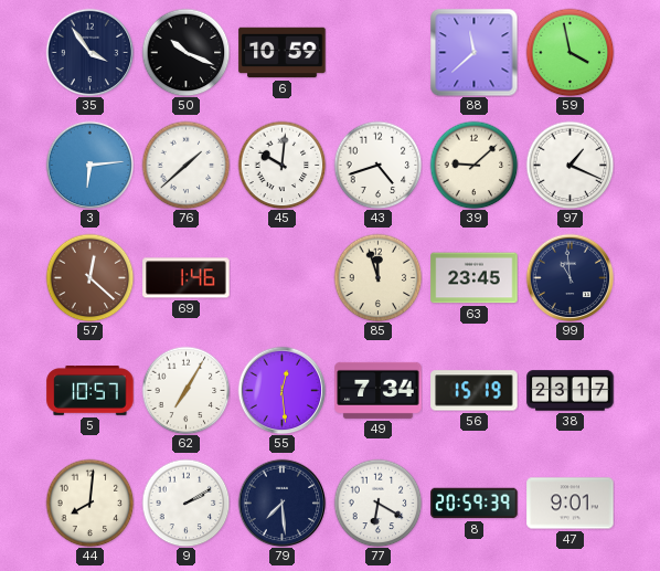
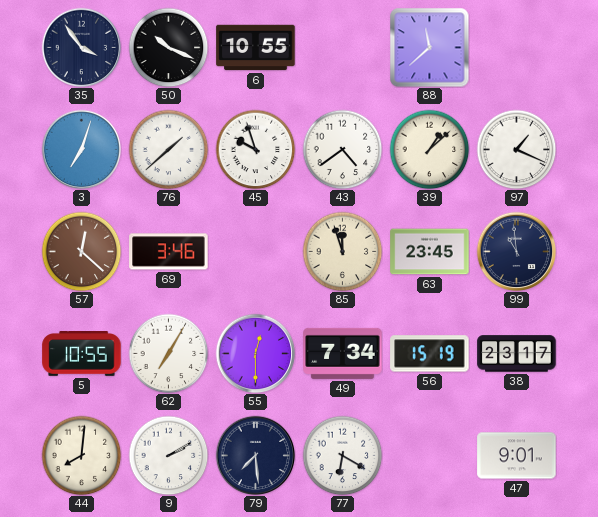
6: 10:59 -> 10:55
59: 3:58 -> none
3: 6:14 -> 7:03
45: 10:01 -> 9:57
43: 4:42 -> 4:39
39: 9:08 -> 1:08
69: 1:46 -> 3:46
5: 10:57 -> 10:55
55: 12:29 -> 12:30
8: 20:59 -> none
